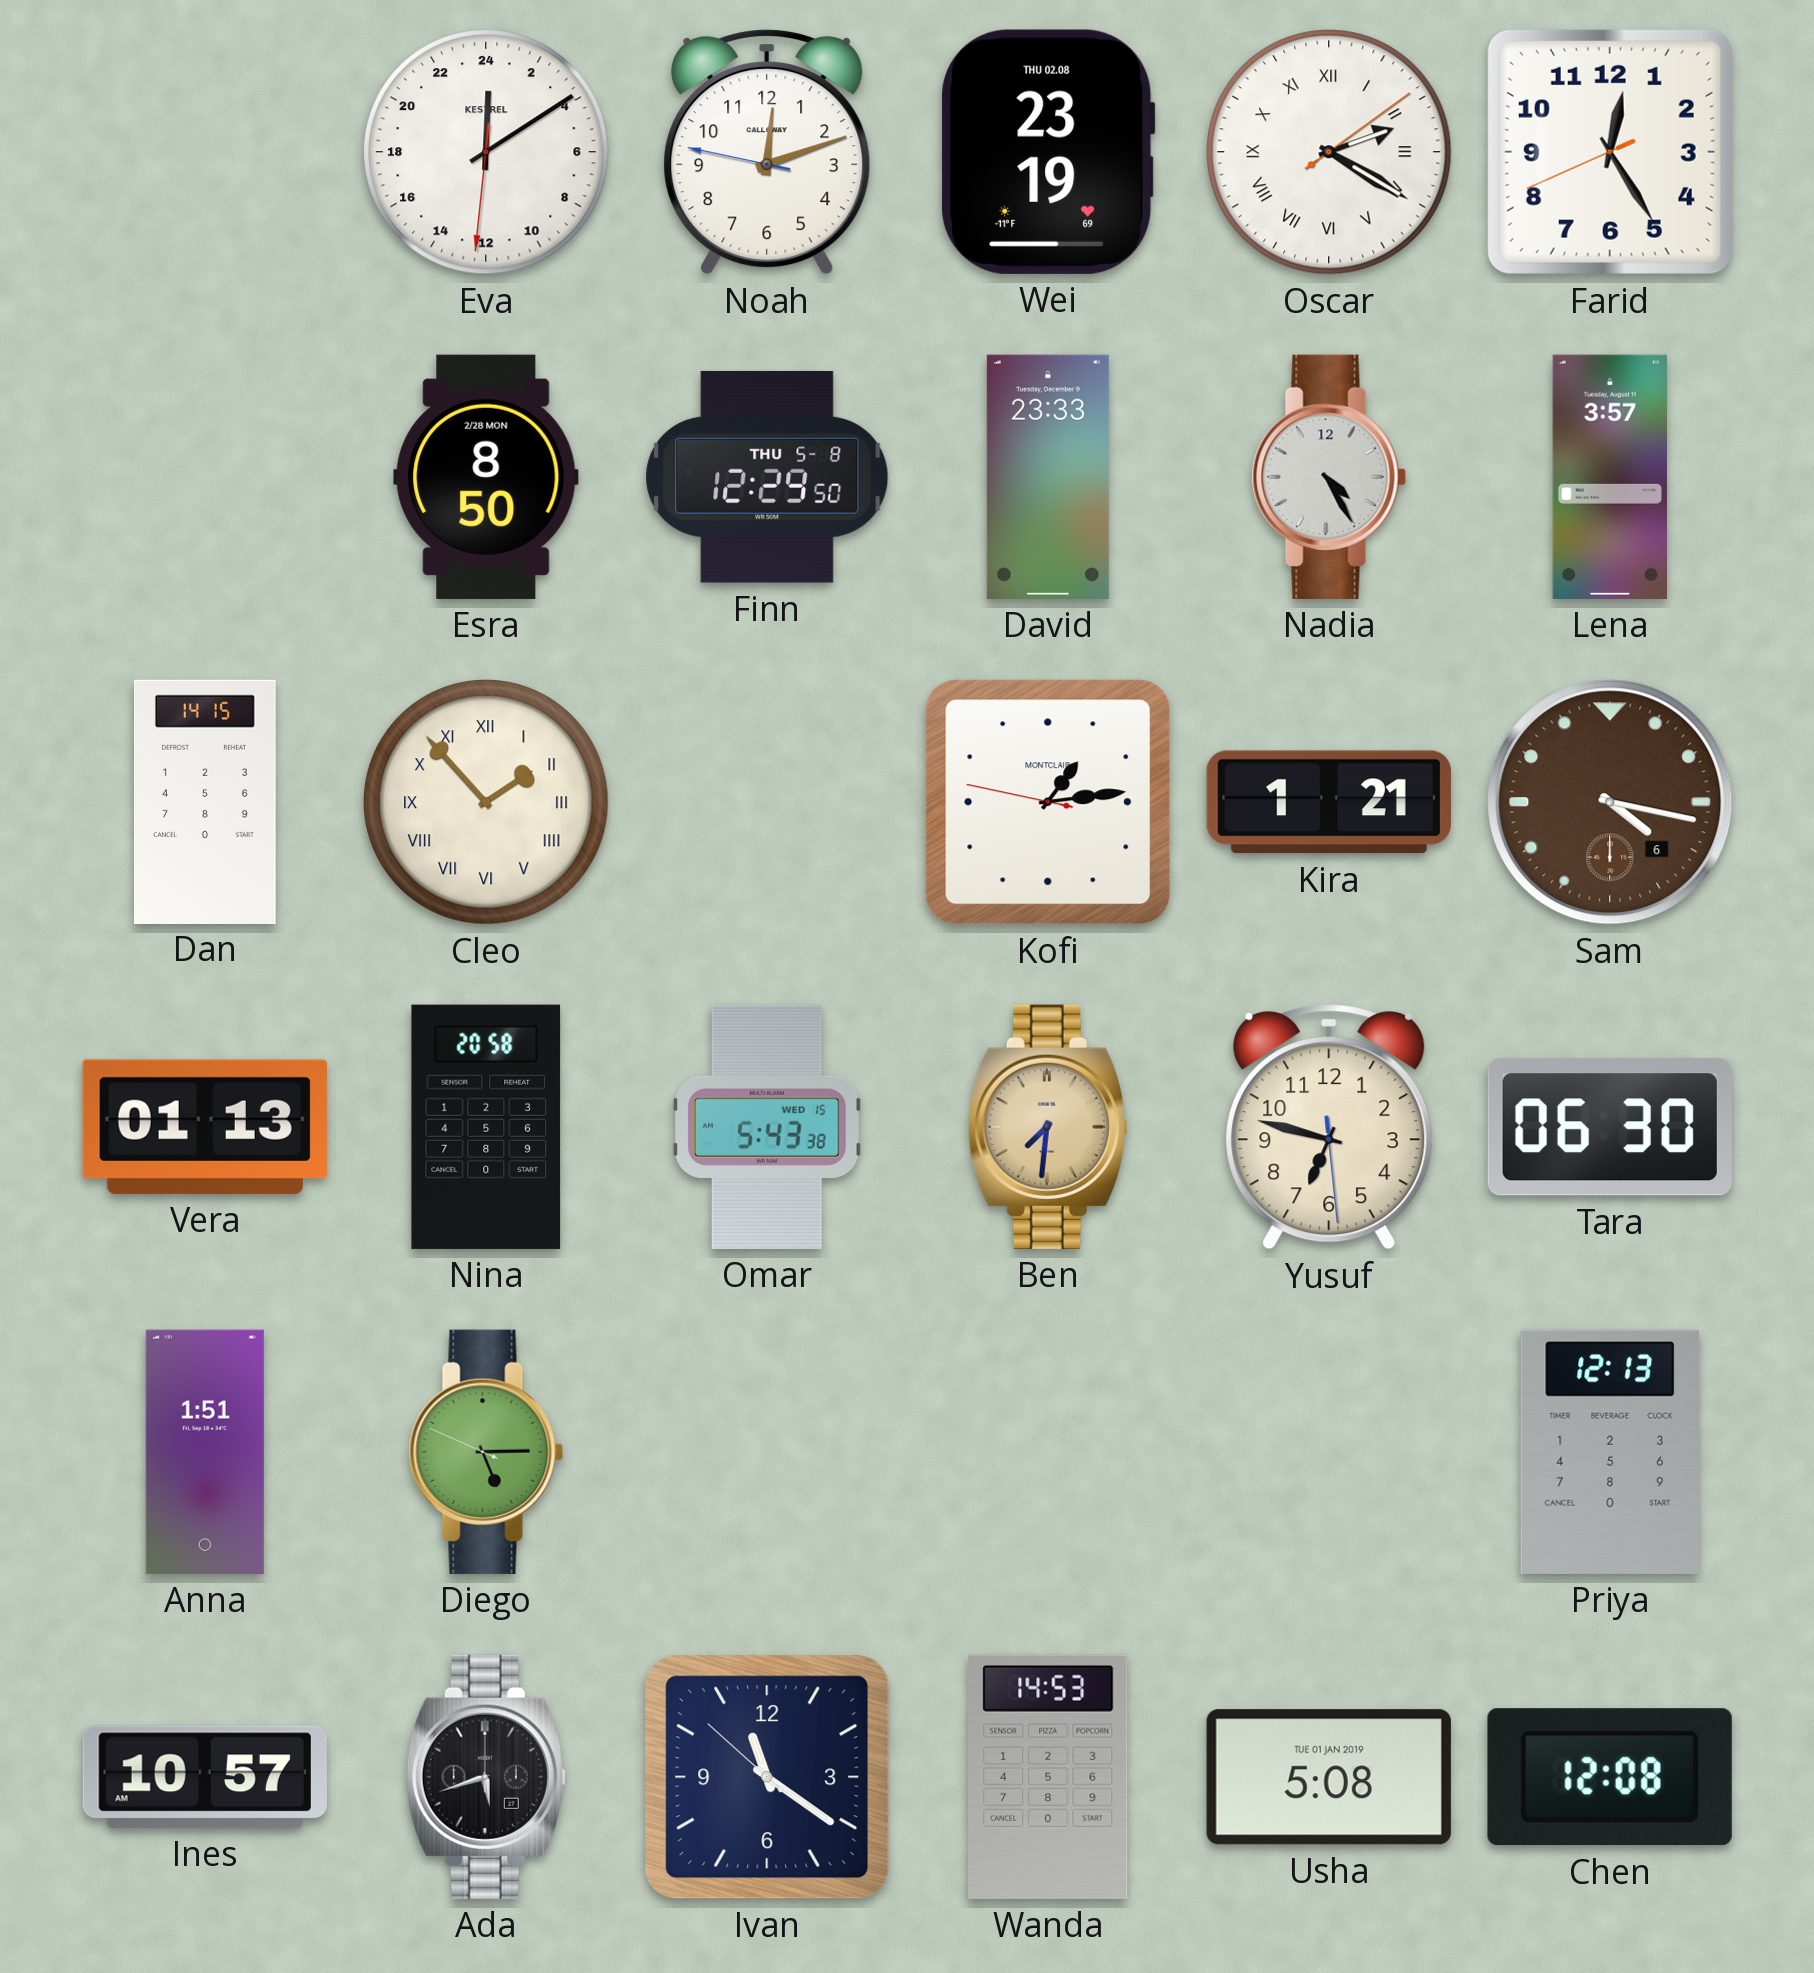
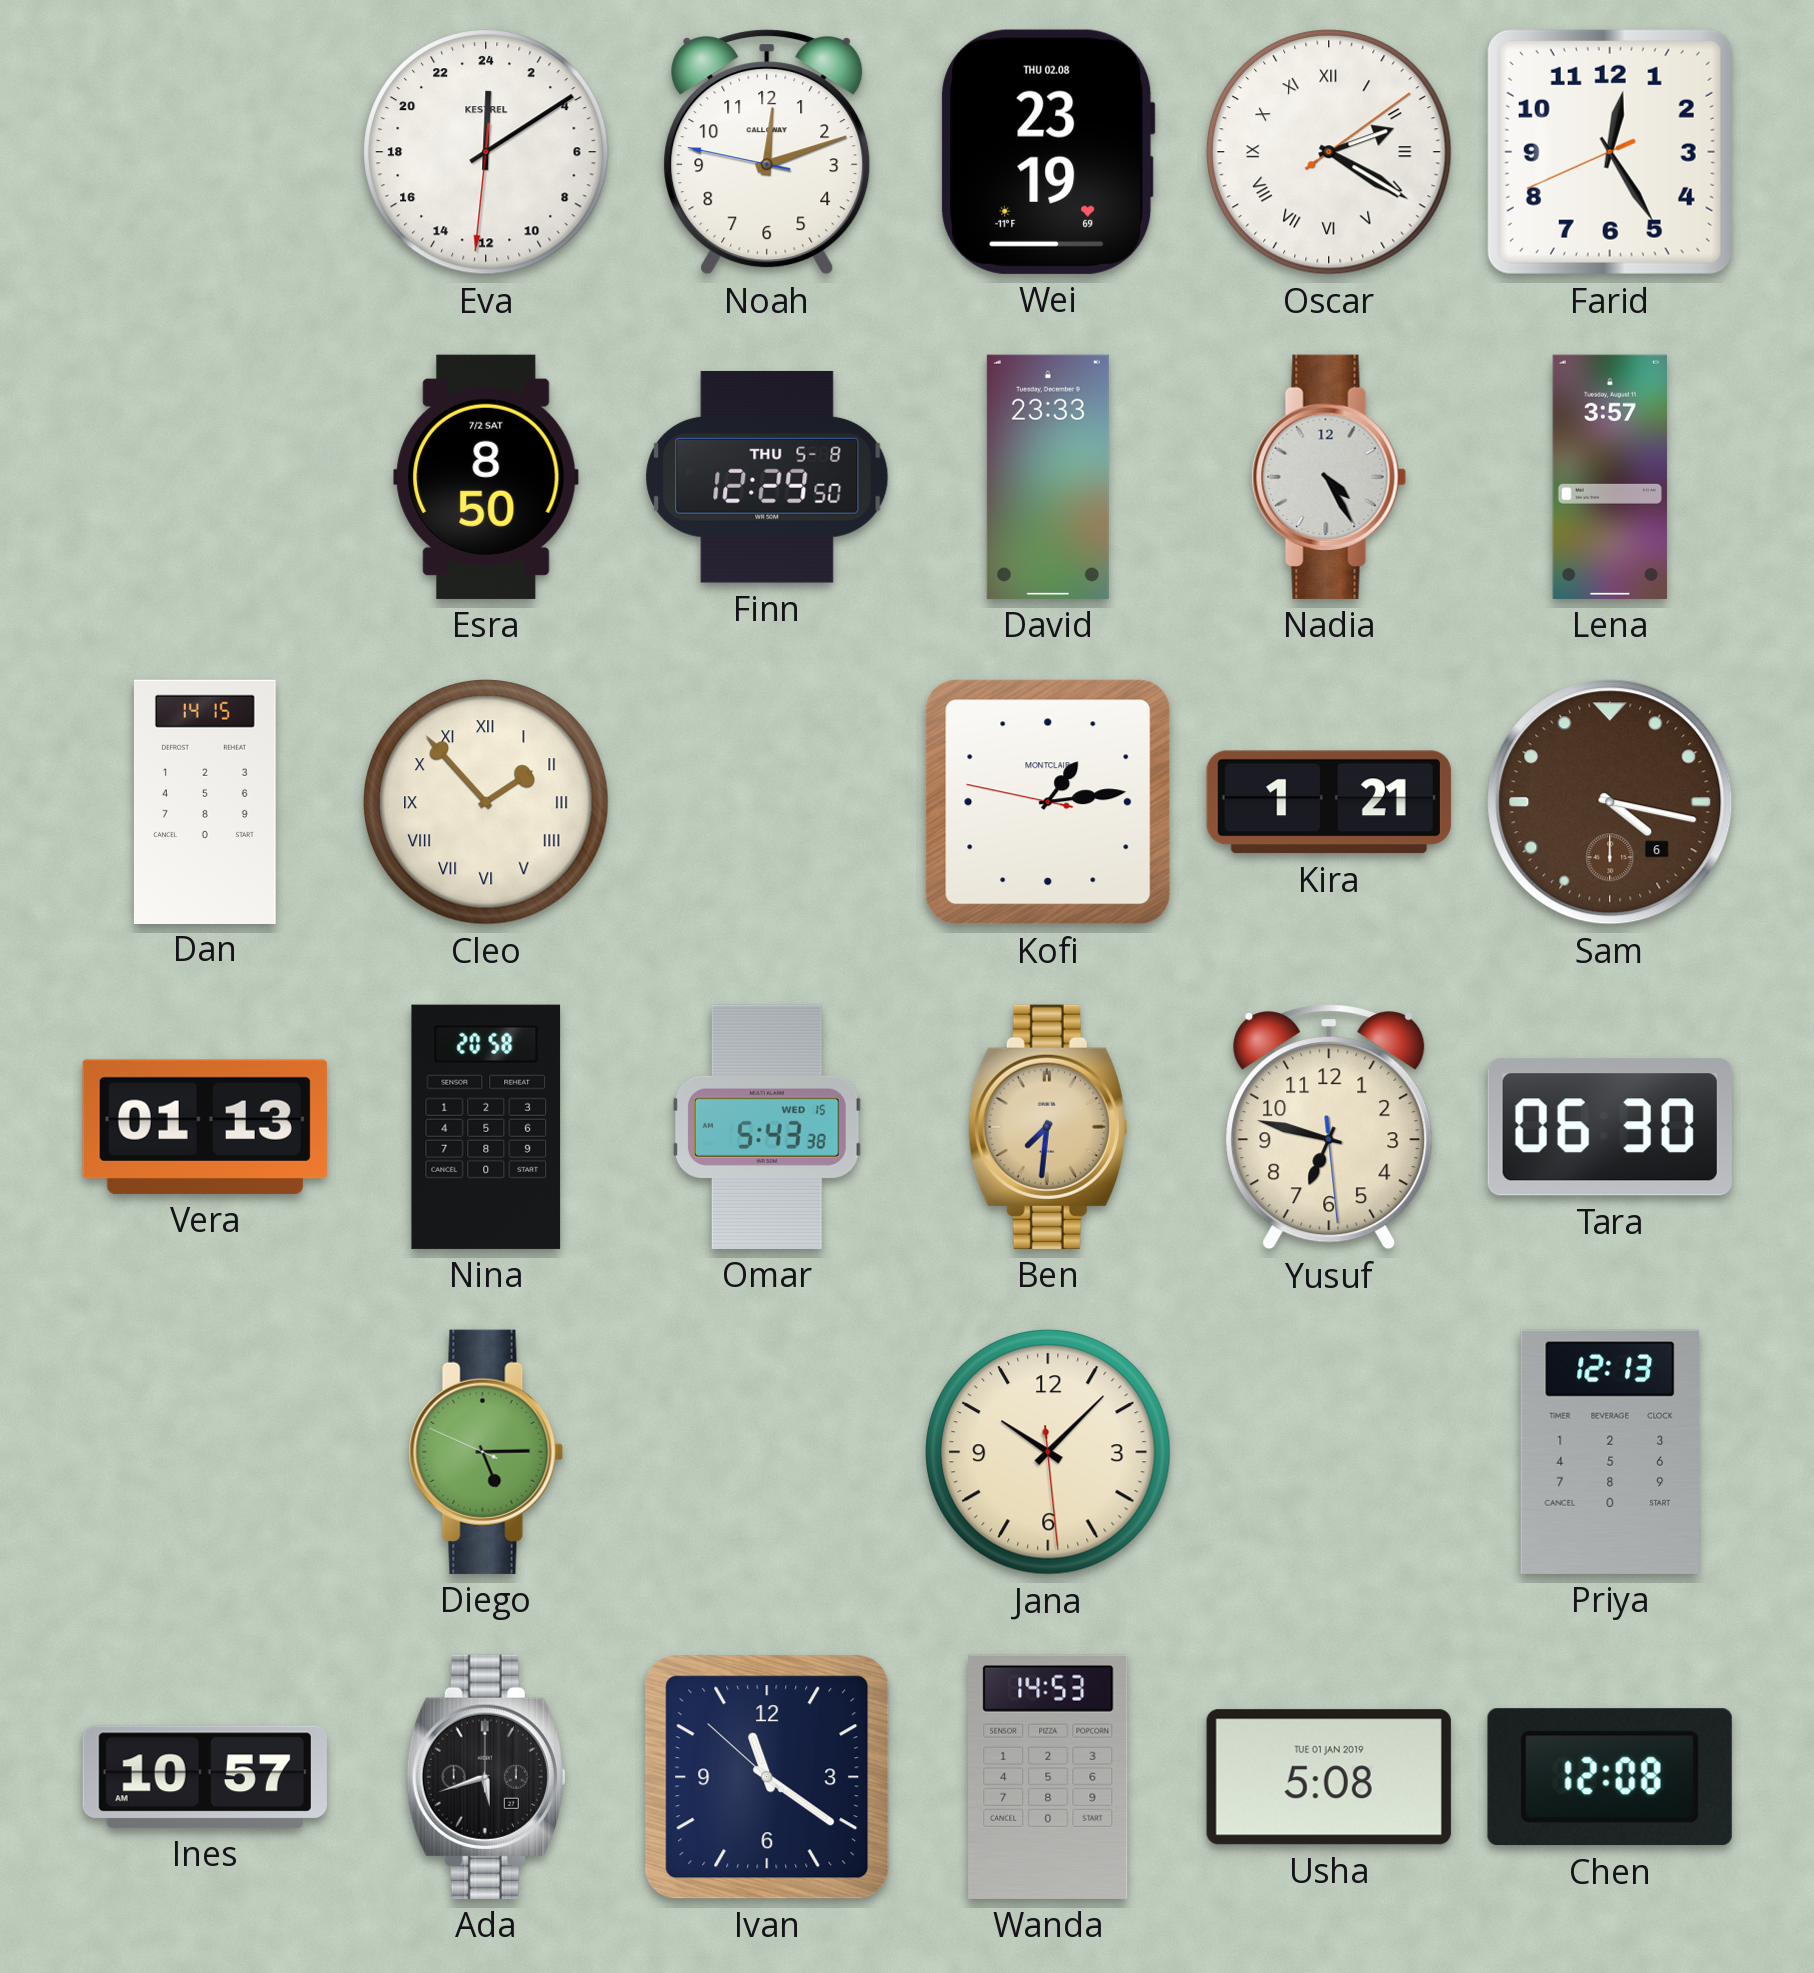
Esra date: 2/28 MON -> 7/2 SAT
Anna: 1:51 -> none
Jana: none -> 10:07
